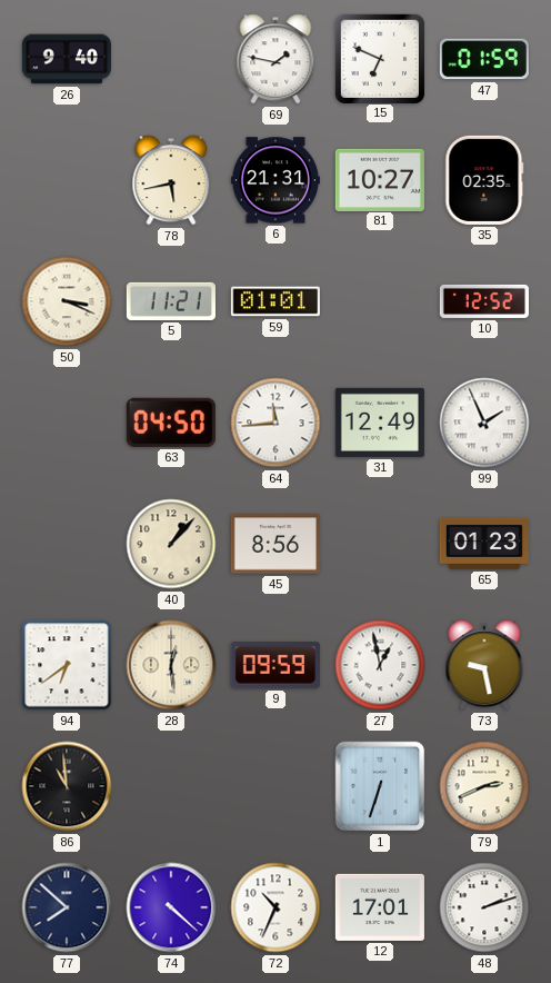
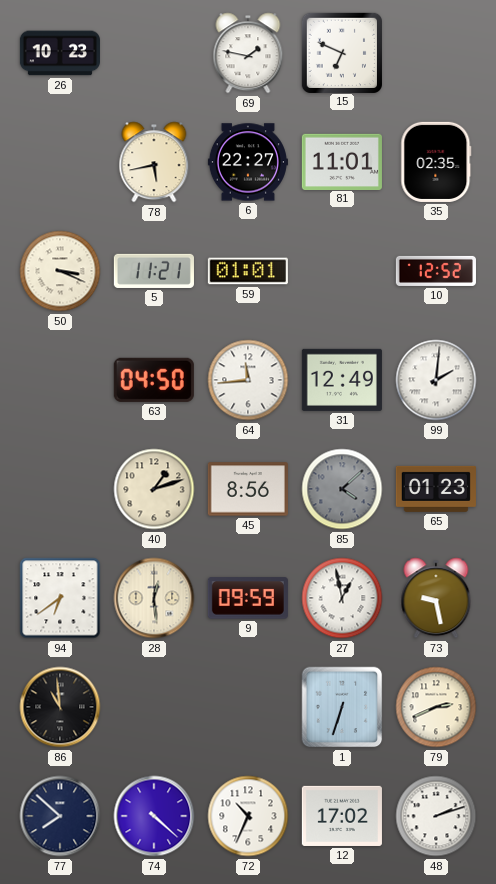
26: 9:40 -> 10:23
47: 01:59 -> none
6: 21:31 -> 22:27
81: 10:27 -> 11:01
99: 1:56 -> 2:01
40: 1:07 -> 1:12
85: none -> 4:08
12: 17:01 -> 17:02
